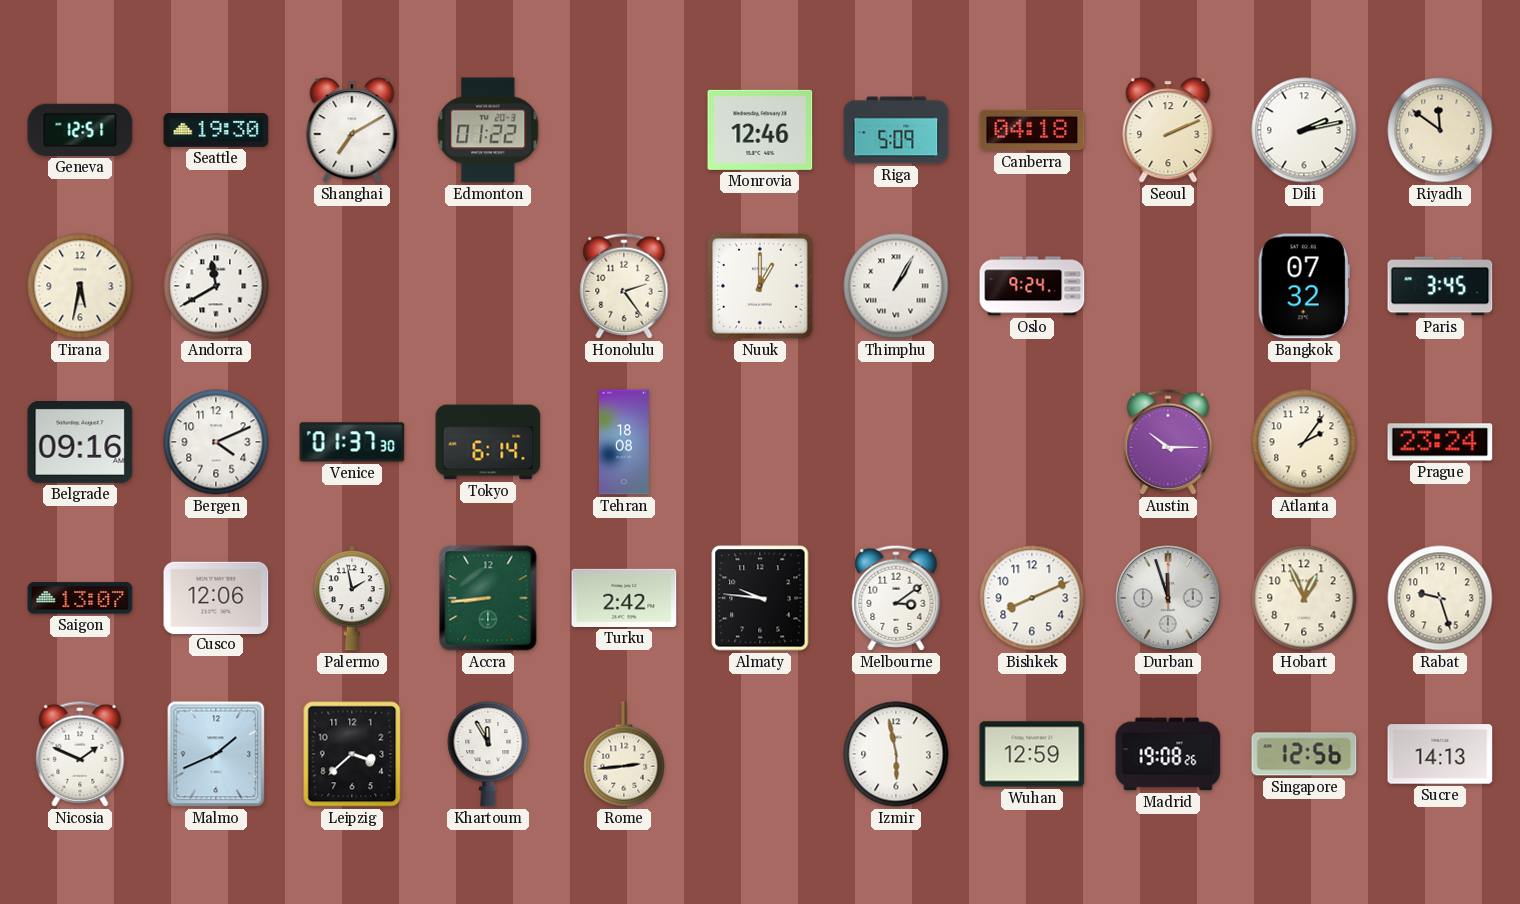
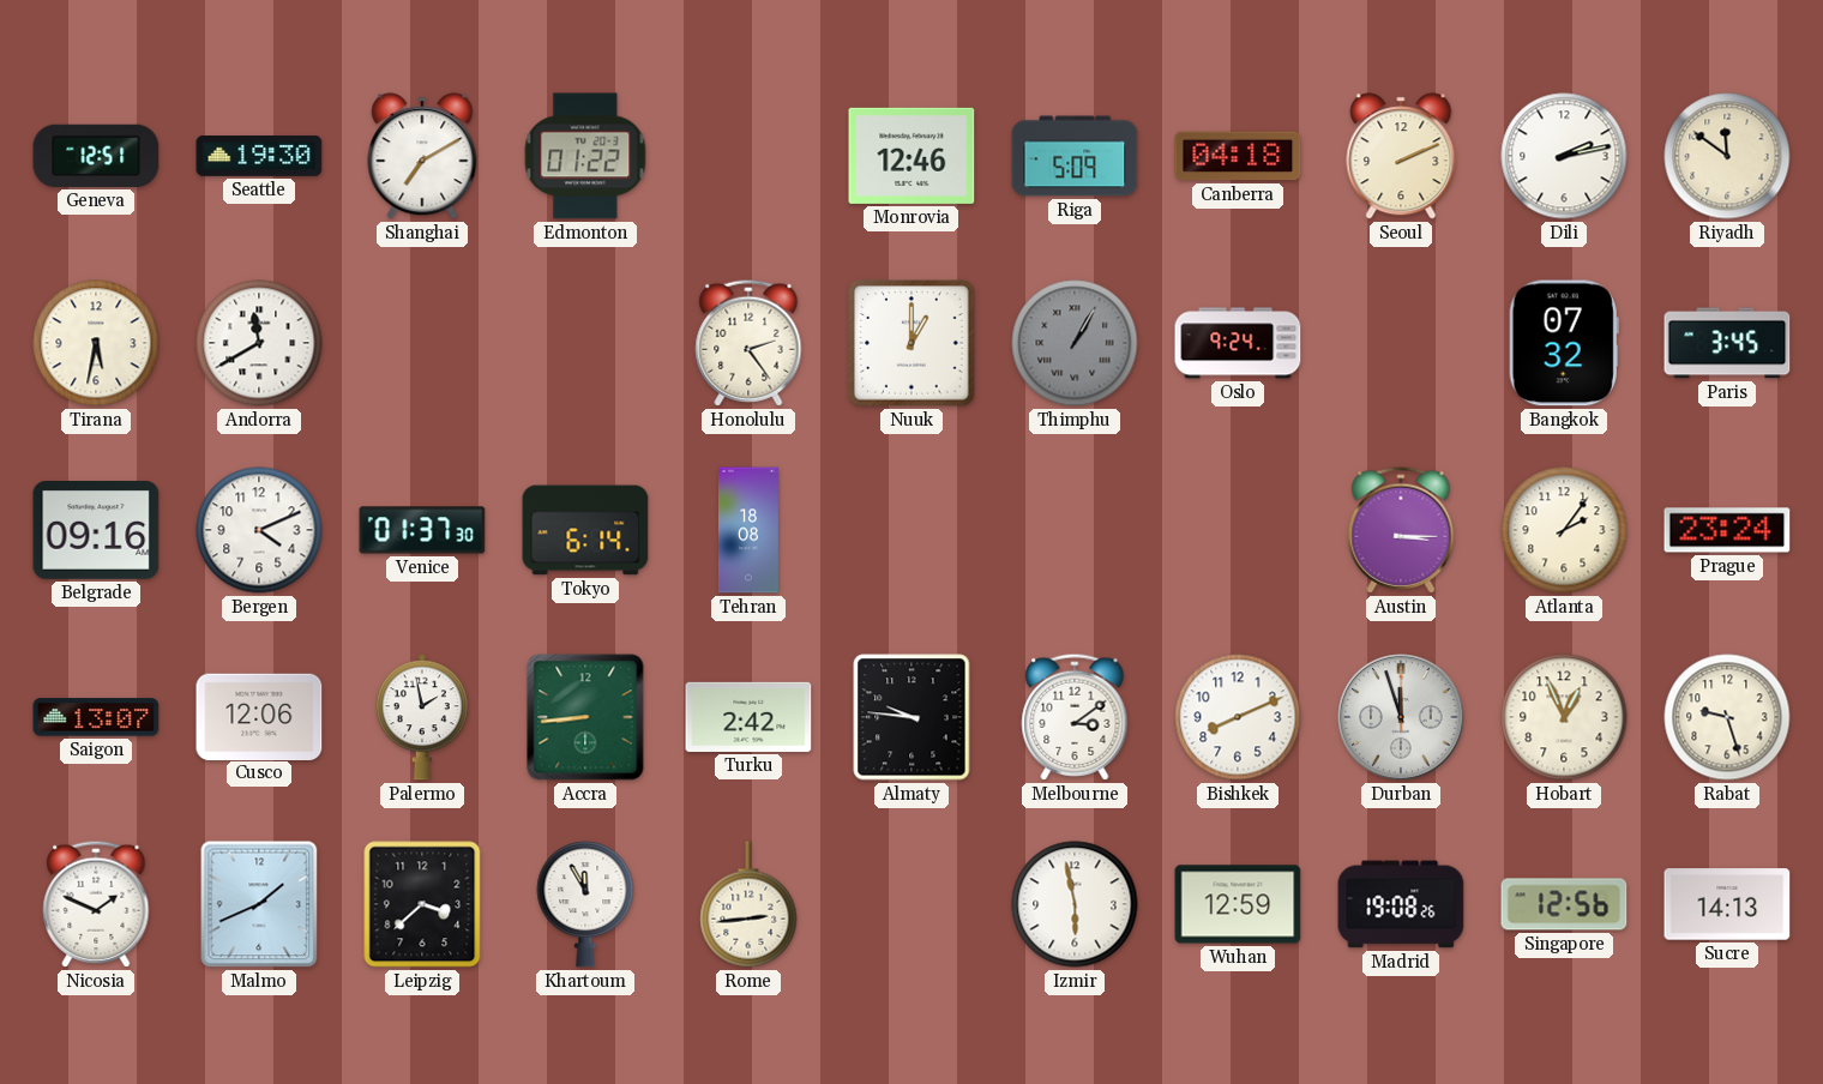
Thimphu dial: white -> grey
Austin: 10:15 -> 3:15
